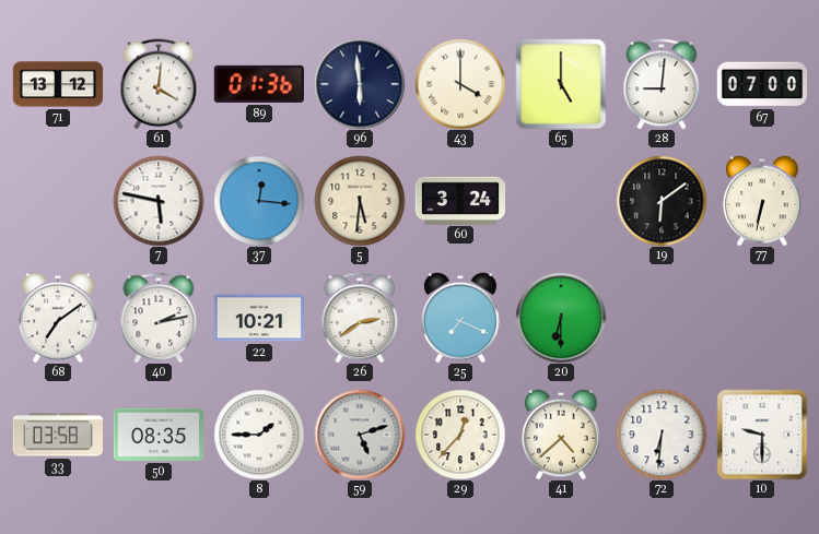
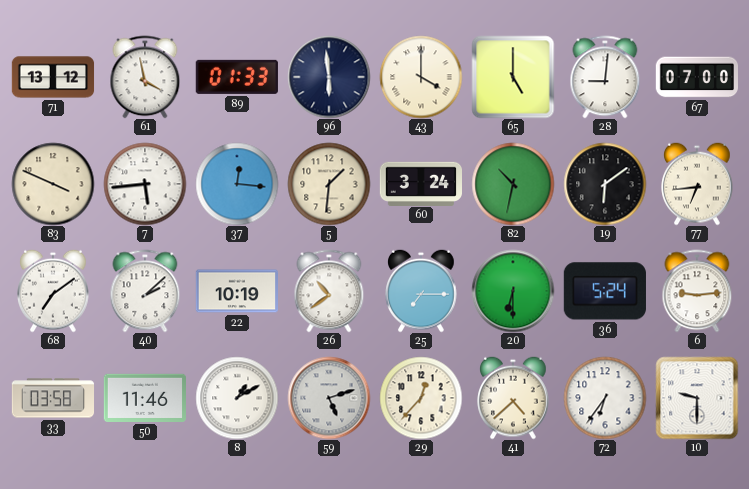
61: 4:01 -> 3:58
89: 01:36 -> 01:33
83: none -> 3:49
7: 5:47 -> 5:44
5: 5:31 -> 1:31
82: none -> 10:32
77: 6:32 -> 6:44
40: 2:13 -> 2:08
22: 10:21 -> 10:19
26: 2:39 -> 10:39
25: 7:19 -> 7:15
36: none -> 5:24
6: none -> 9:14
50: 08:35 -> 11:46
8: 1:45 -> 1:10
72: 6:31 -> 6:36
